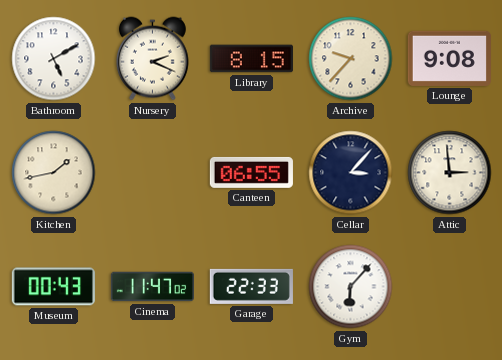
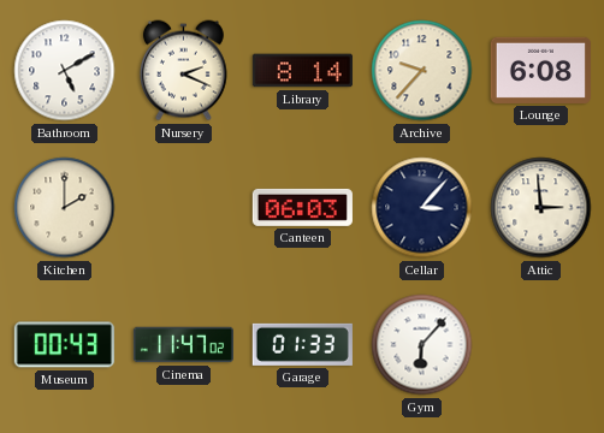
Library: 8:15 -> 8:14
Lounge: 9:08 -> 6:08
Kitchen: 1:43 -> 2:00
Canteen: 06:55 -> 06:03
Garage: 22:33 -> 01:33
